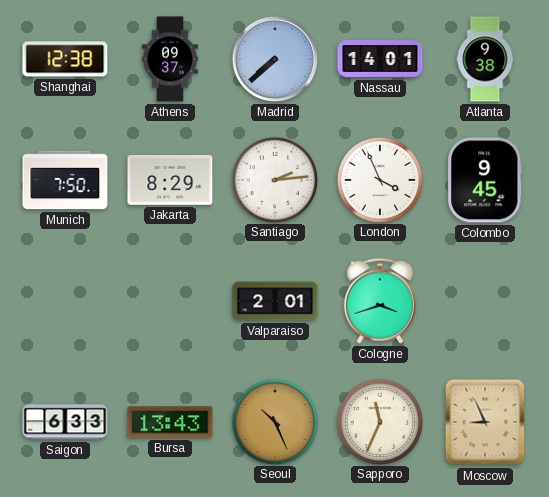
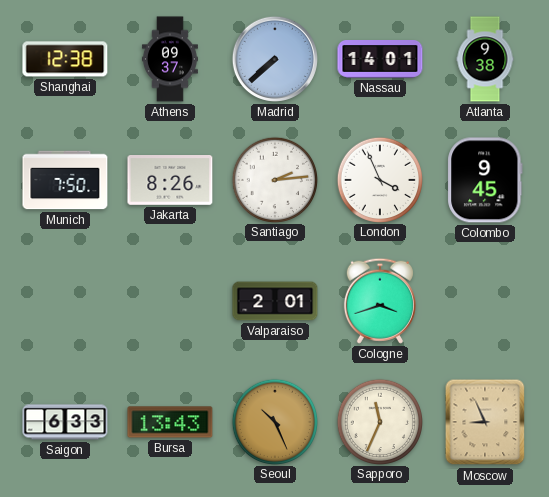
Jakarta: 8:29 -> 8:26
